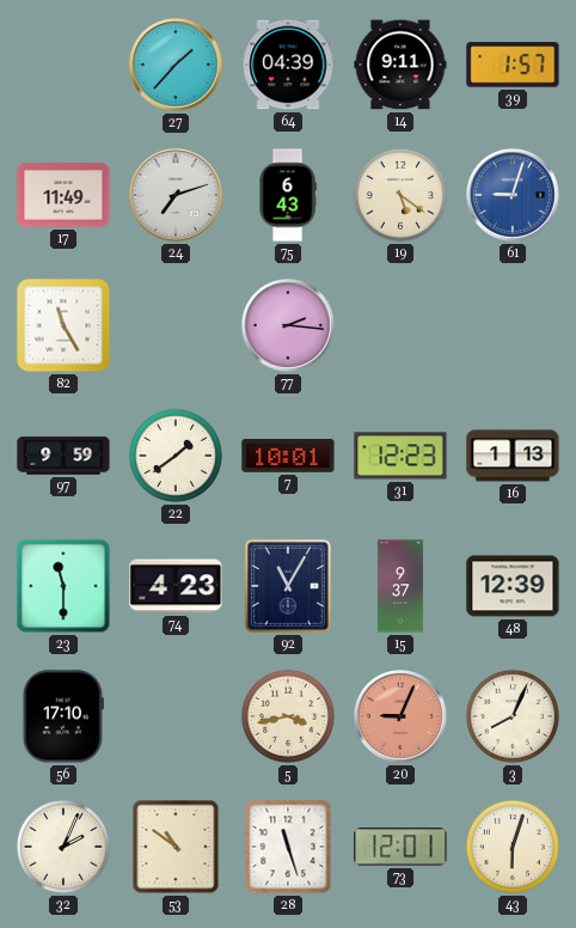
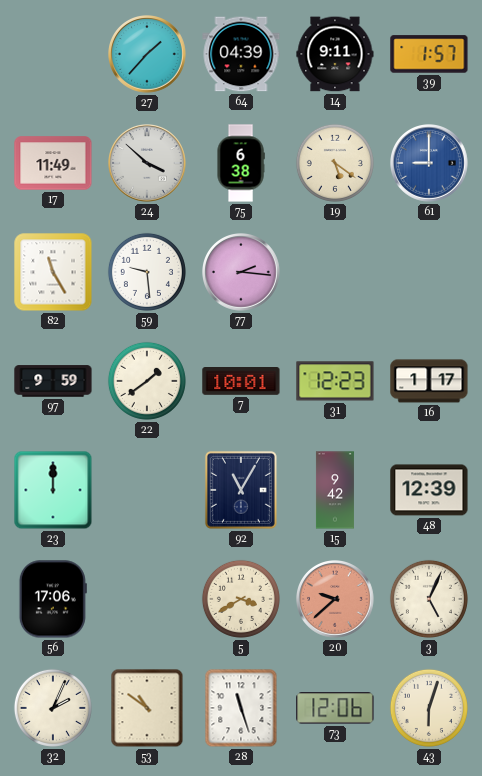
24: 7:12 -> 3:52
75: 6:43 -> 6:38
61: 9:03 -> 9:00
59: none -> 9:29
16: 1:13 -> 1:17
23: 11:30 -> 12:00
74: 4:23 -> none
15: 9:37 -> 9:42
56: 17:10 -> 17:06
5: 3:43 -> 3:40
20: 9:04 -> 9:38
3: 8:04 -> 5:04
73: 12:01 -> 12:06
